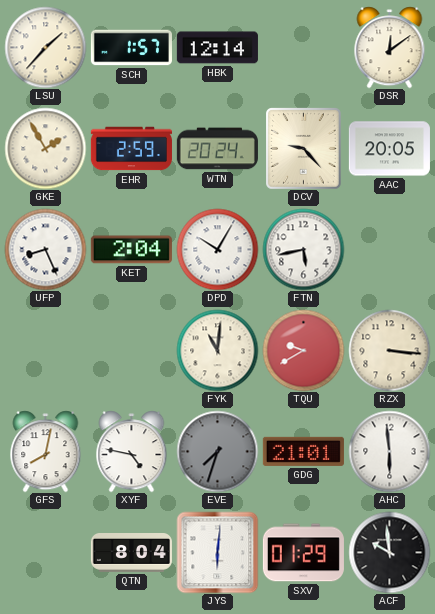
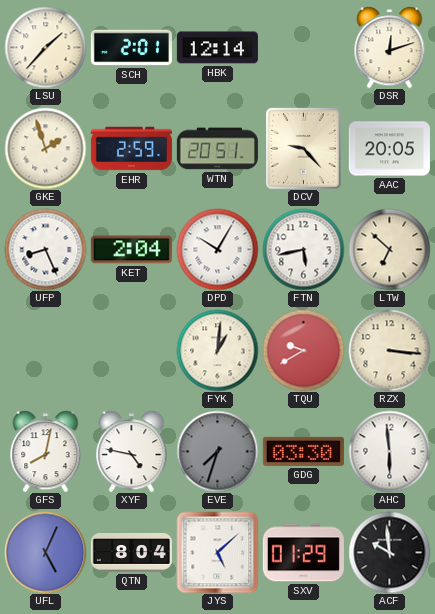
SCH: 1:57 -> 2:01
DSR: 12:09 -> 12:12
GKE: 1:55 -> 1:57
WTN: 20:24 -> 20:51
LTW: none -> 6:52
FYK: 11:01 -> 1:01
GDG: 21:01 -> 03:30
UFL: none -> 5:04
JYS: 6:01 -> 5:08
